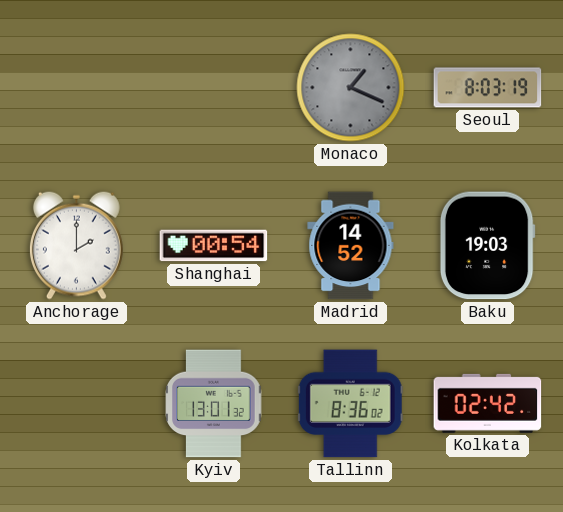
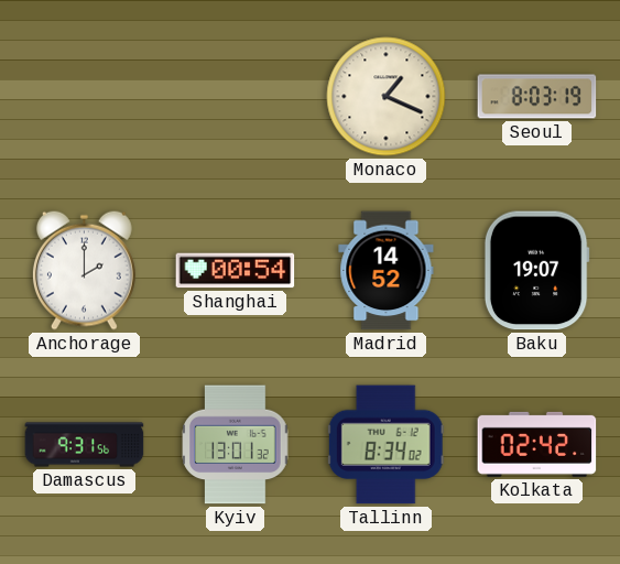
Monaco dial: grey -> cream
Baku: 19:03 -> 19:07
Damascus: none -> 9:31
Tallinn: 8:36 -> 8:34
